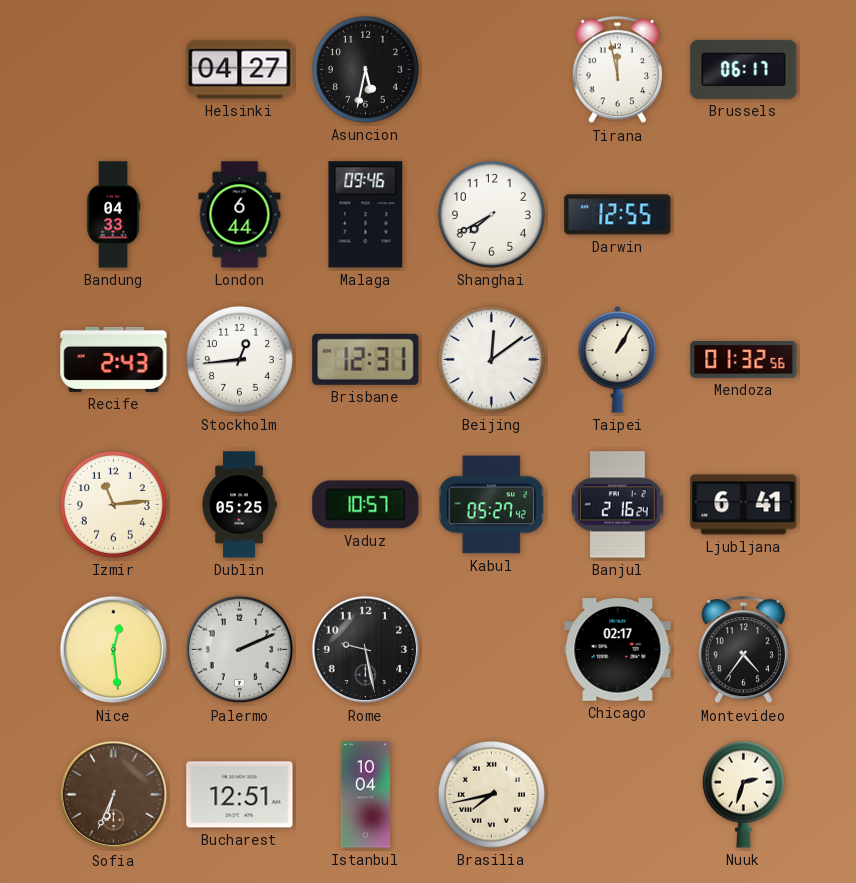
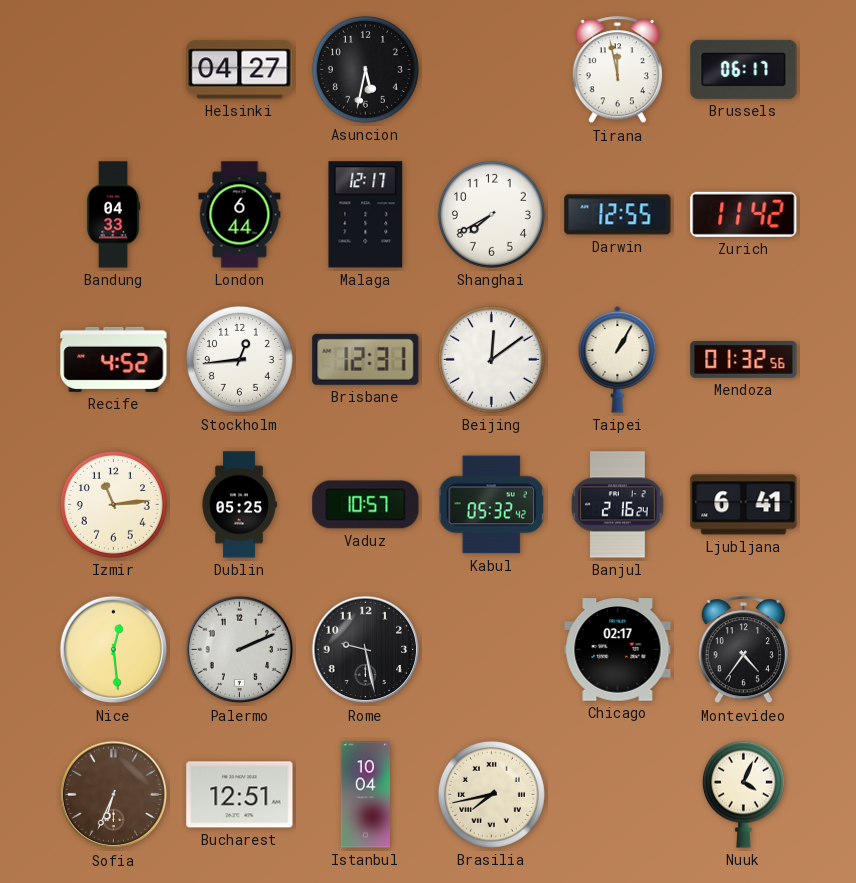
Malaga: 09:46 -> 12:17
Zurich: none -> 11:42
Recife: 2:43 -> 4:52
Kabul: 05:27 -> 05:32
Nuuk: 2:33 -> 4:04
